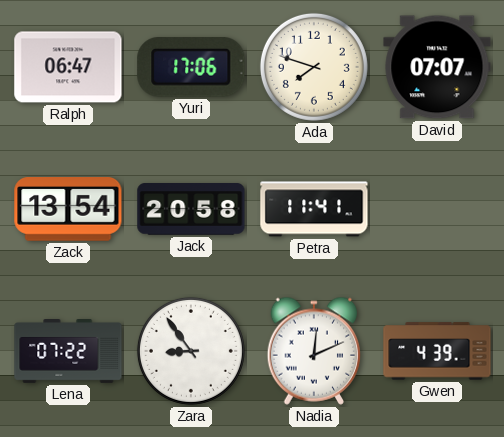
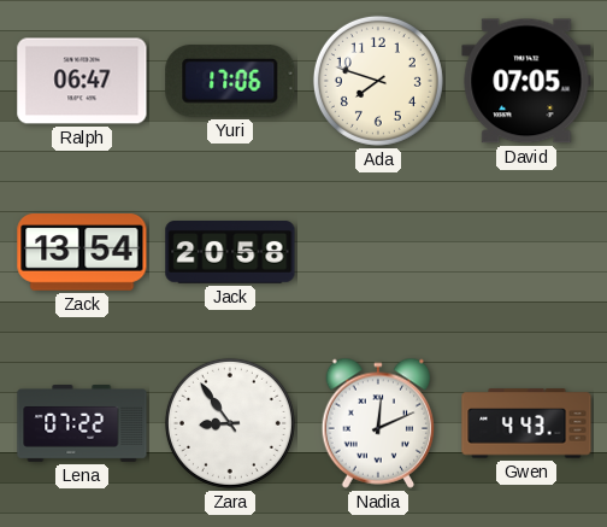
David: 07:07 -> 07:05
Petra: 11:41 -> none
Gwen: 4:39 -> 4:43
